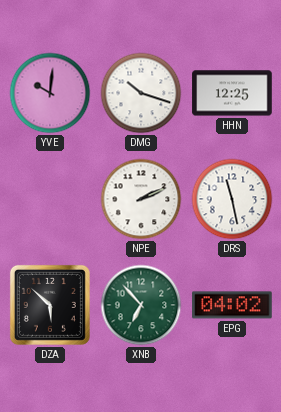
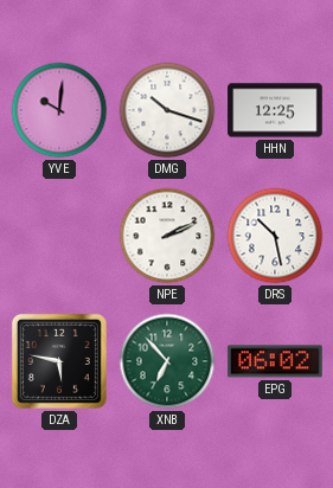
DRS: 11:28 -> 10:28
DZA: 5:52 -> 5:47
EPG: 04:02 -> 06:02
